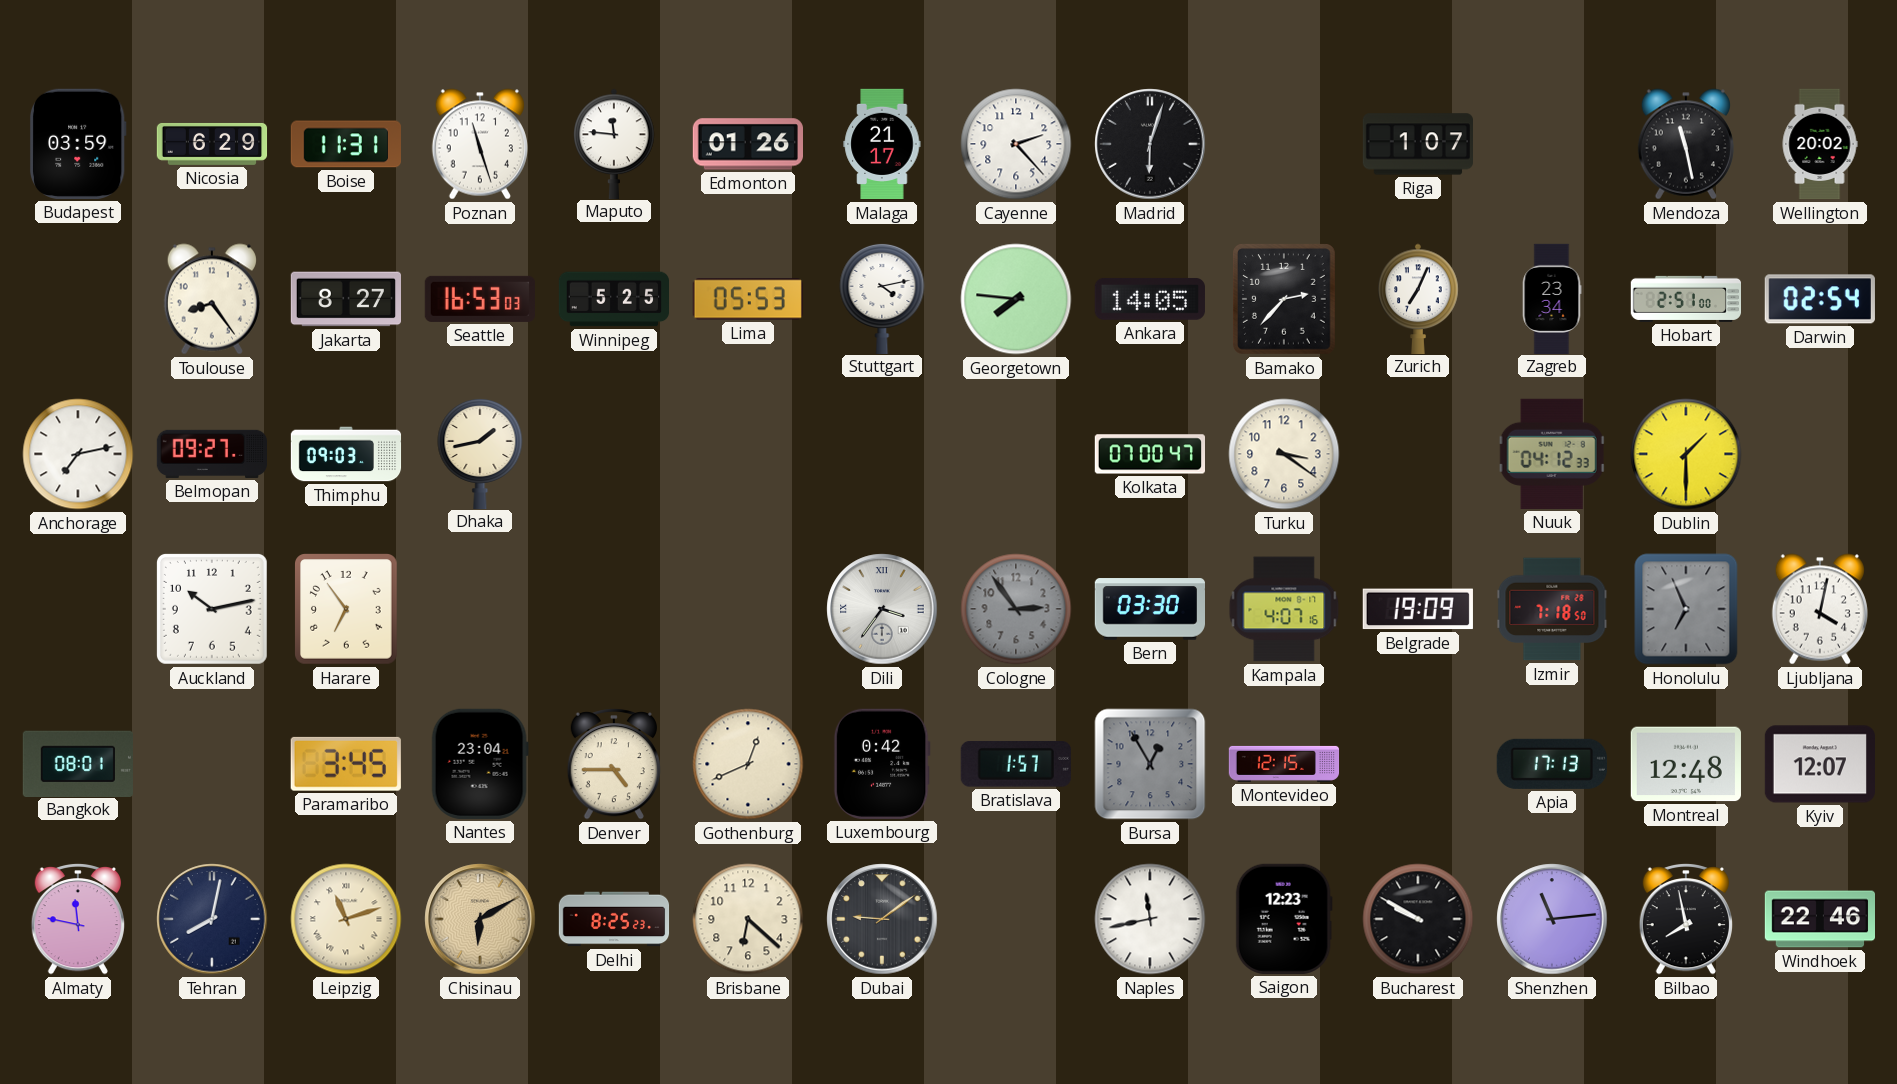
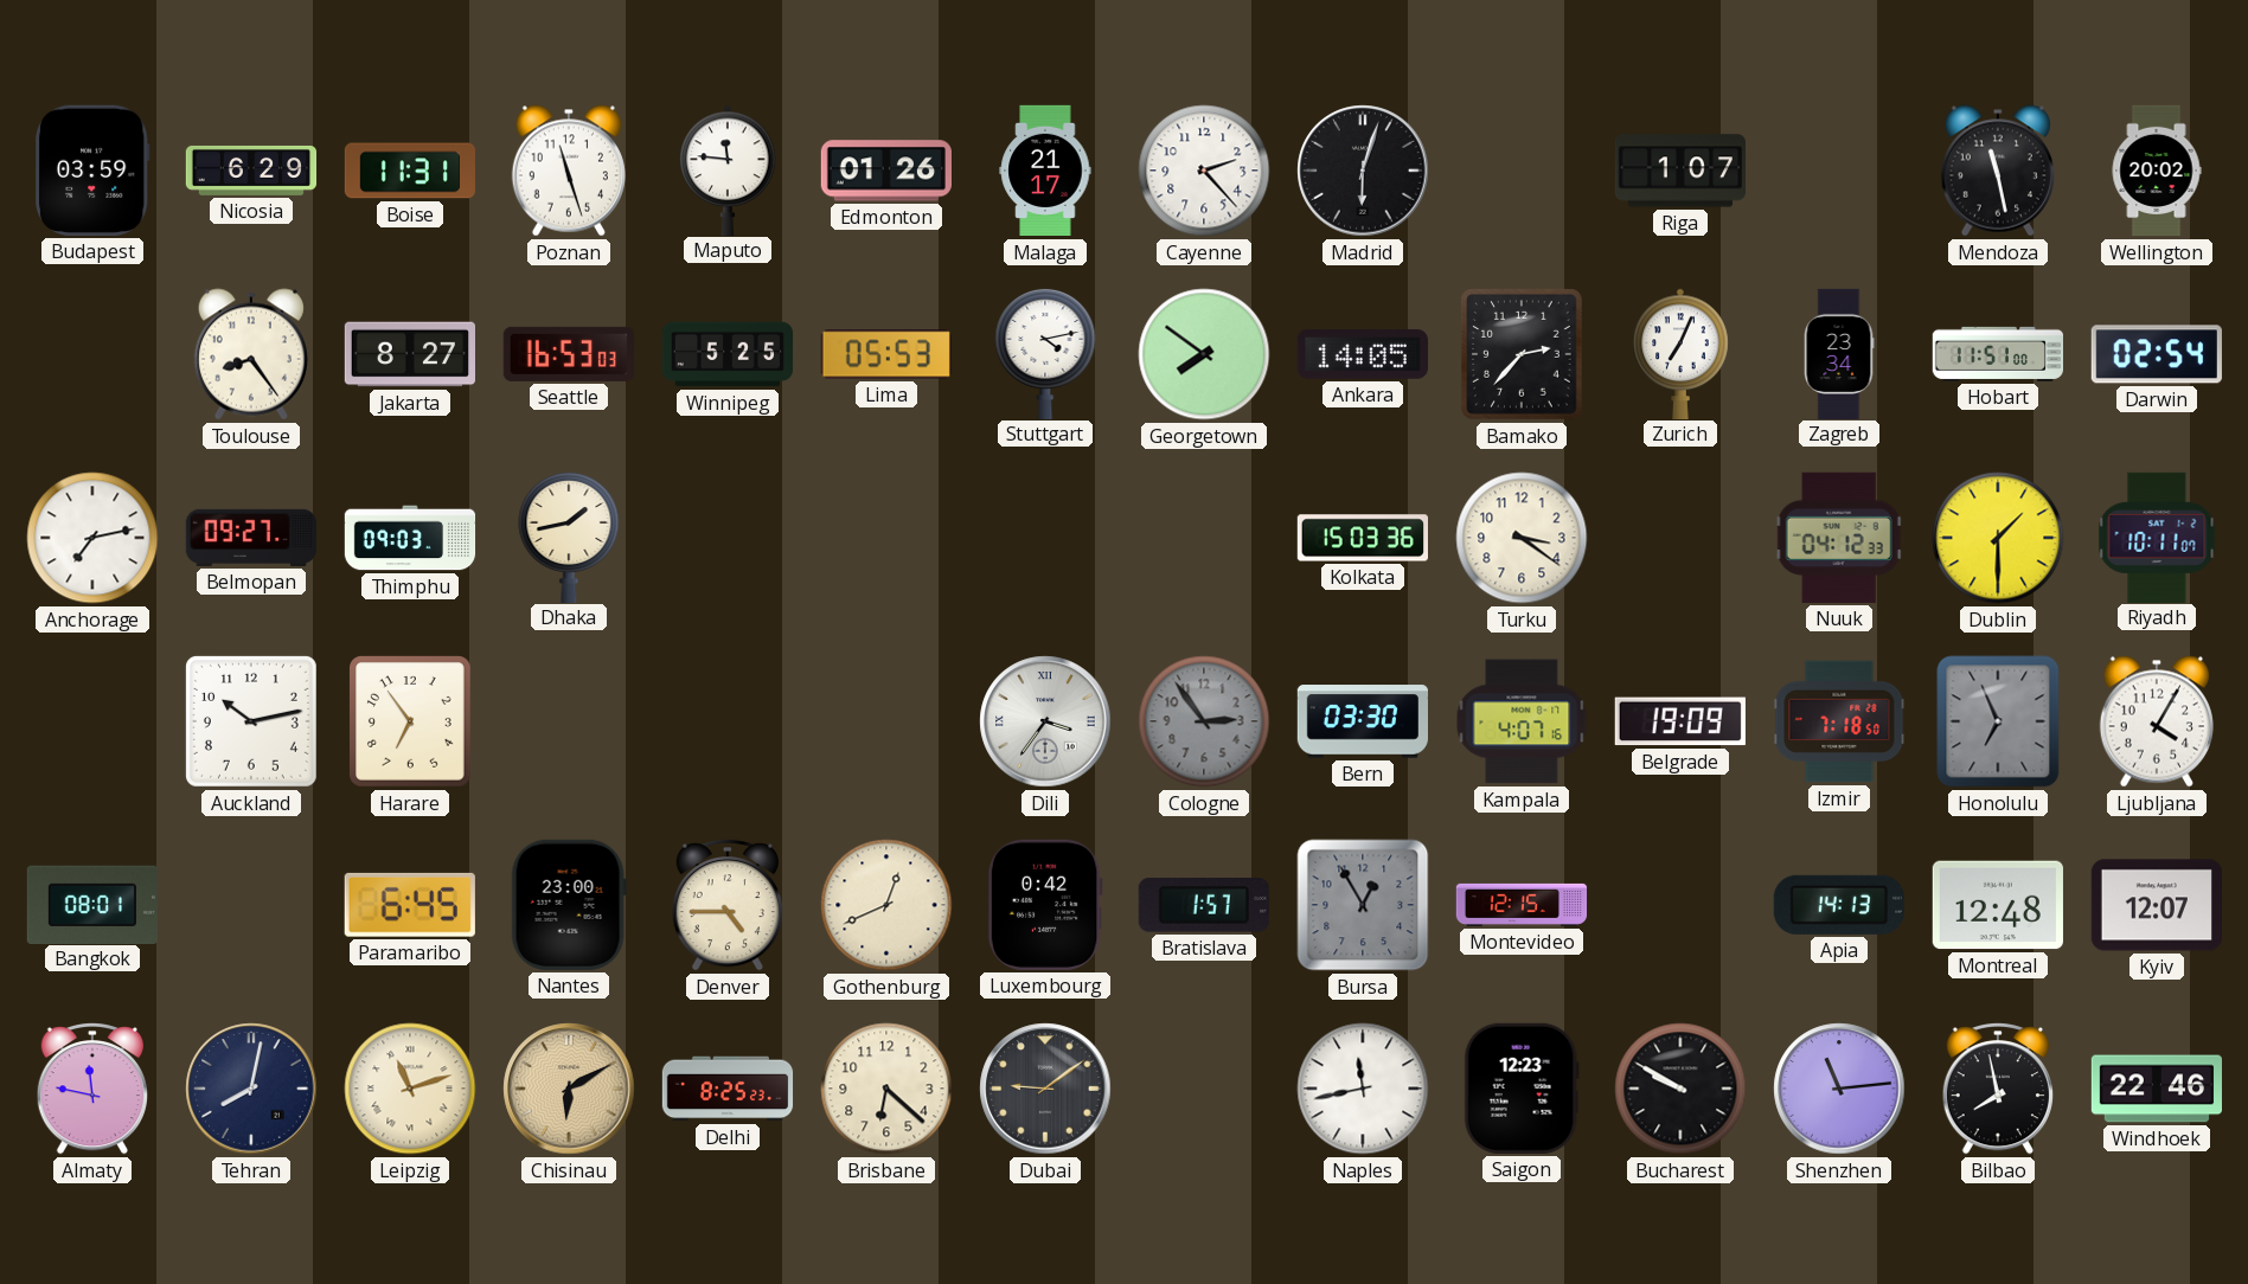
Georgetown: 7:46 -> 7:51
Hobart: 2:51 -> 11:51
Kolkata: 07:00 -> 15:03
Riyadh: none -> 10:11
Ljubljana: 4:02 -> 4:05
Paramaribo: 3:45 -> 6:45
Nantes: 23:04 -> 23:00
Apia: 17:13 -> 14:13
